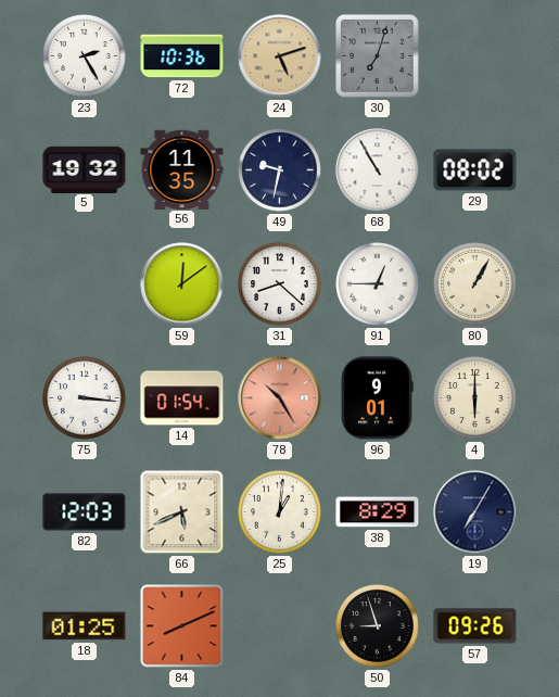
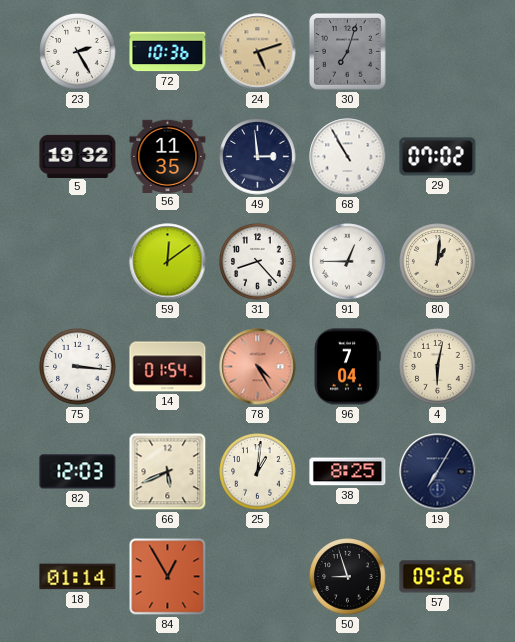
49: 9:32 -> 2:59
29: 08:02 -> 07:02
31: 8:22 -> 8:23
80: 1:05 -> 1:01
78: 10:25 -> 4:25
96: 9:01 -> 7:04
4: 6:00 -> 6:02
38: 8:29 -> 8:25
18: 01:25 -> 01:14
84: 8:11 -> 12:55
